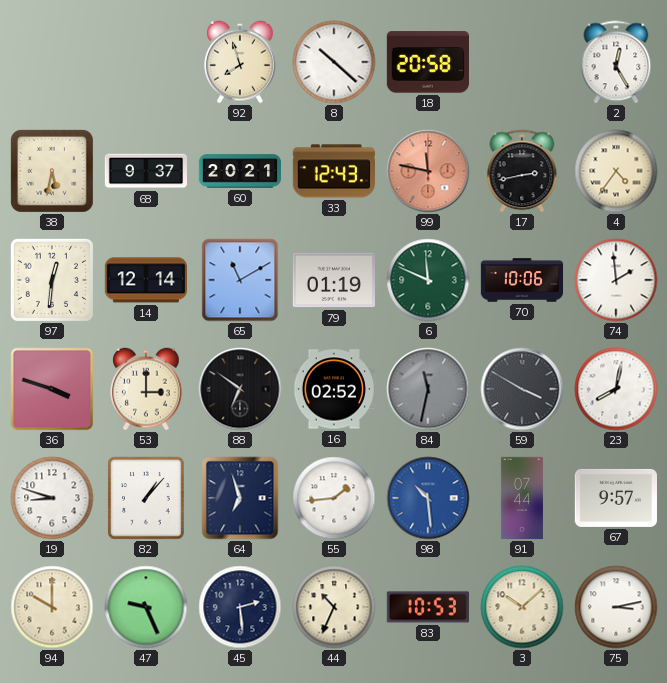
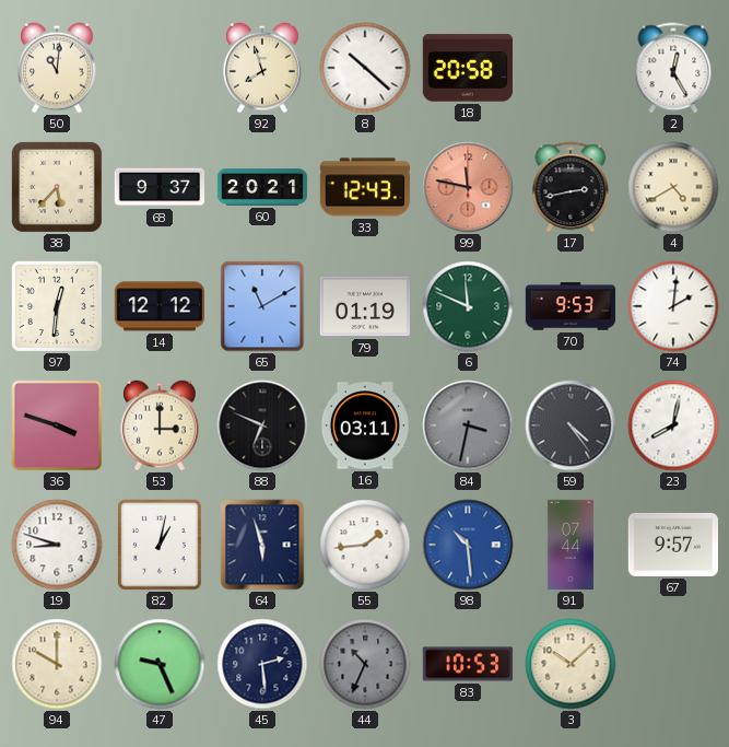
50: none -> 11:01
38: 5:32 -> 5:37
4: 4:36 -> 4:40
14: 12:14 -> 12:12
70: 10:06 -> 9:53
74: 1:59 -> 2:01
88: 6:51 -> 6:49
16: 02:52 -> 03:11
84: 11:32 -> 3:32
59: 3:50 -> 4:24
82: 1:07 -> 1:02
64: 6:57 -> 5:57
44 dial: cream -> grey
75: 3:13 -> none
